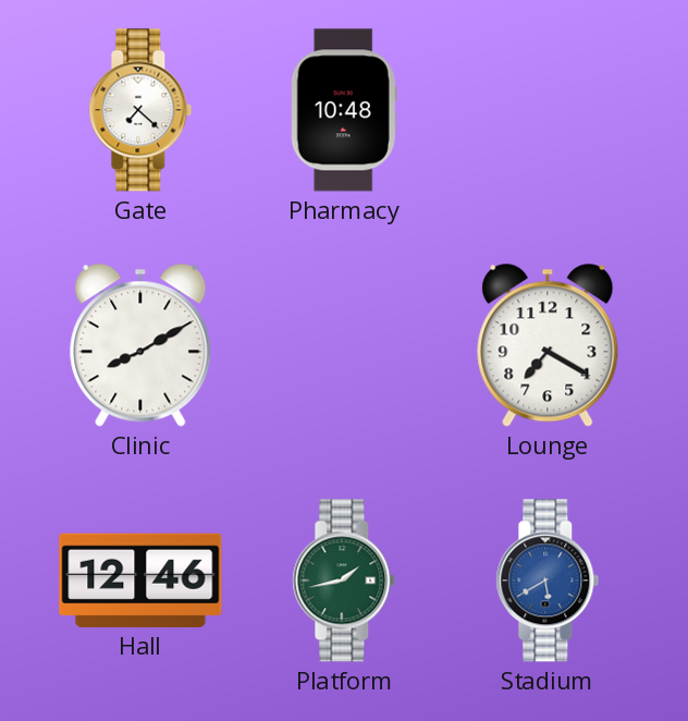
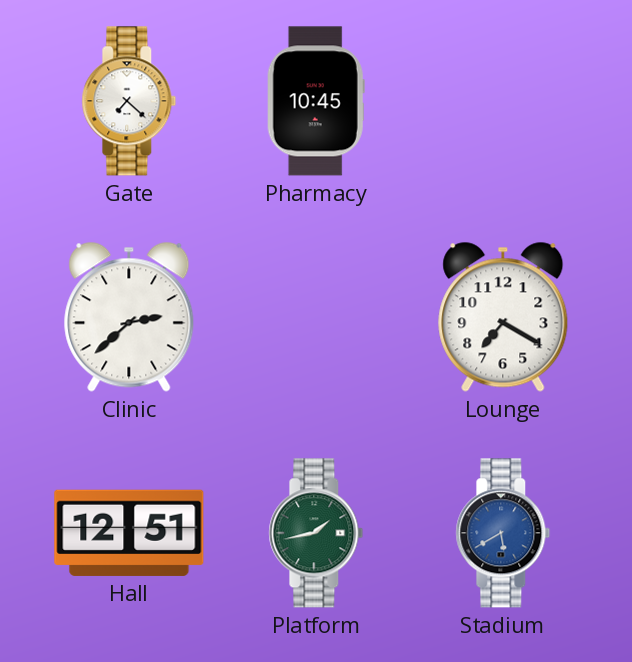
Pharmacy: 10:48 -> 10:45
Clinic: 8:10 -> 2:38
Hall: 12:46 -> 12:51
